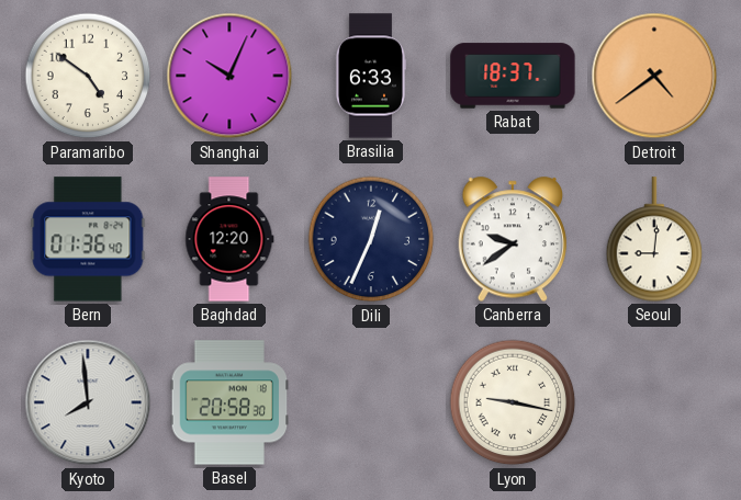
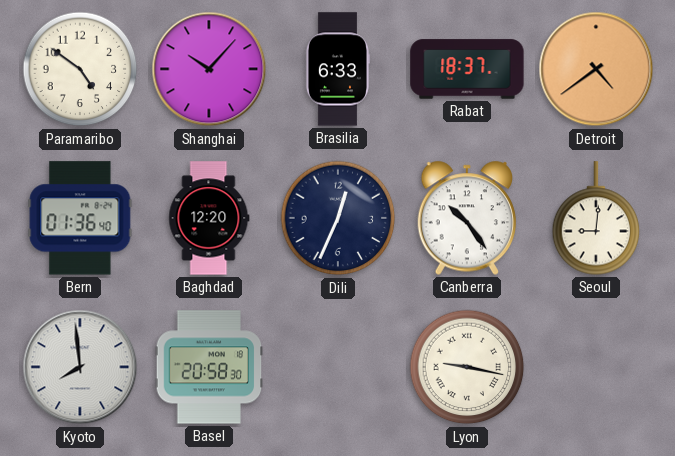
Shanghai: 10:04 -> 10:07
Canberra: 9:39 -> 10:24
